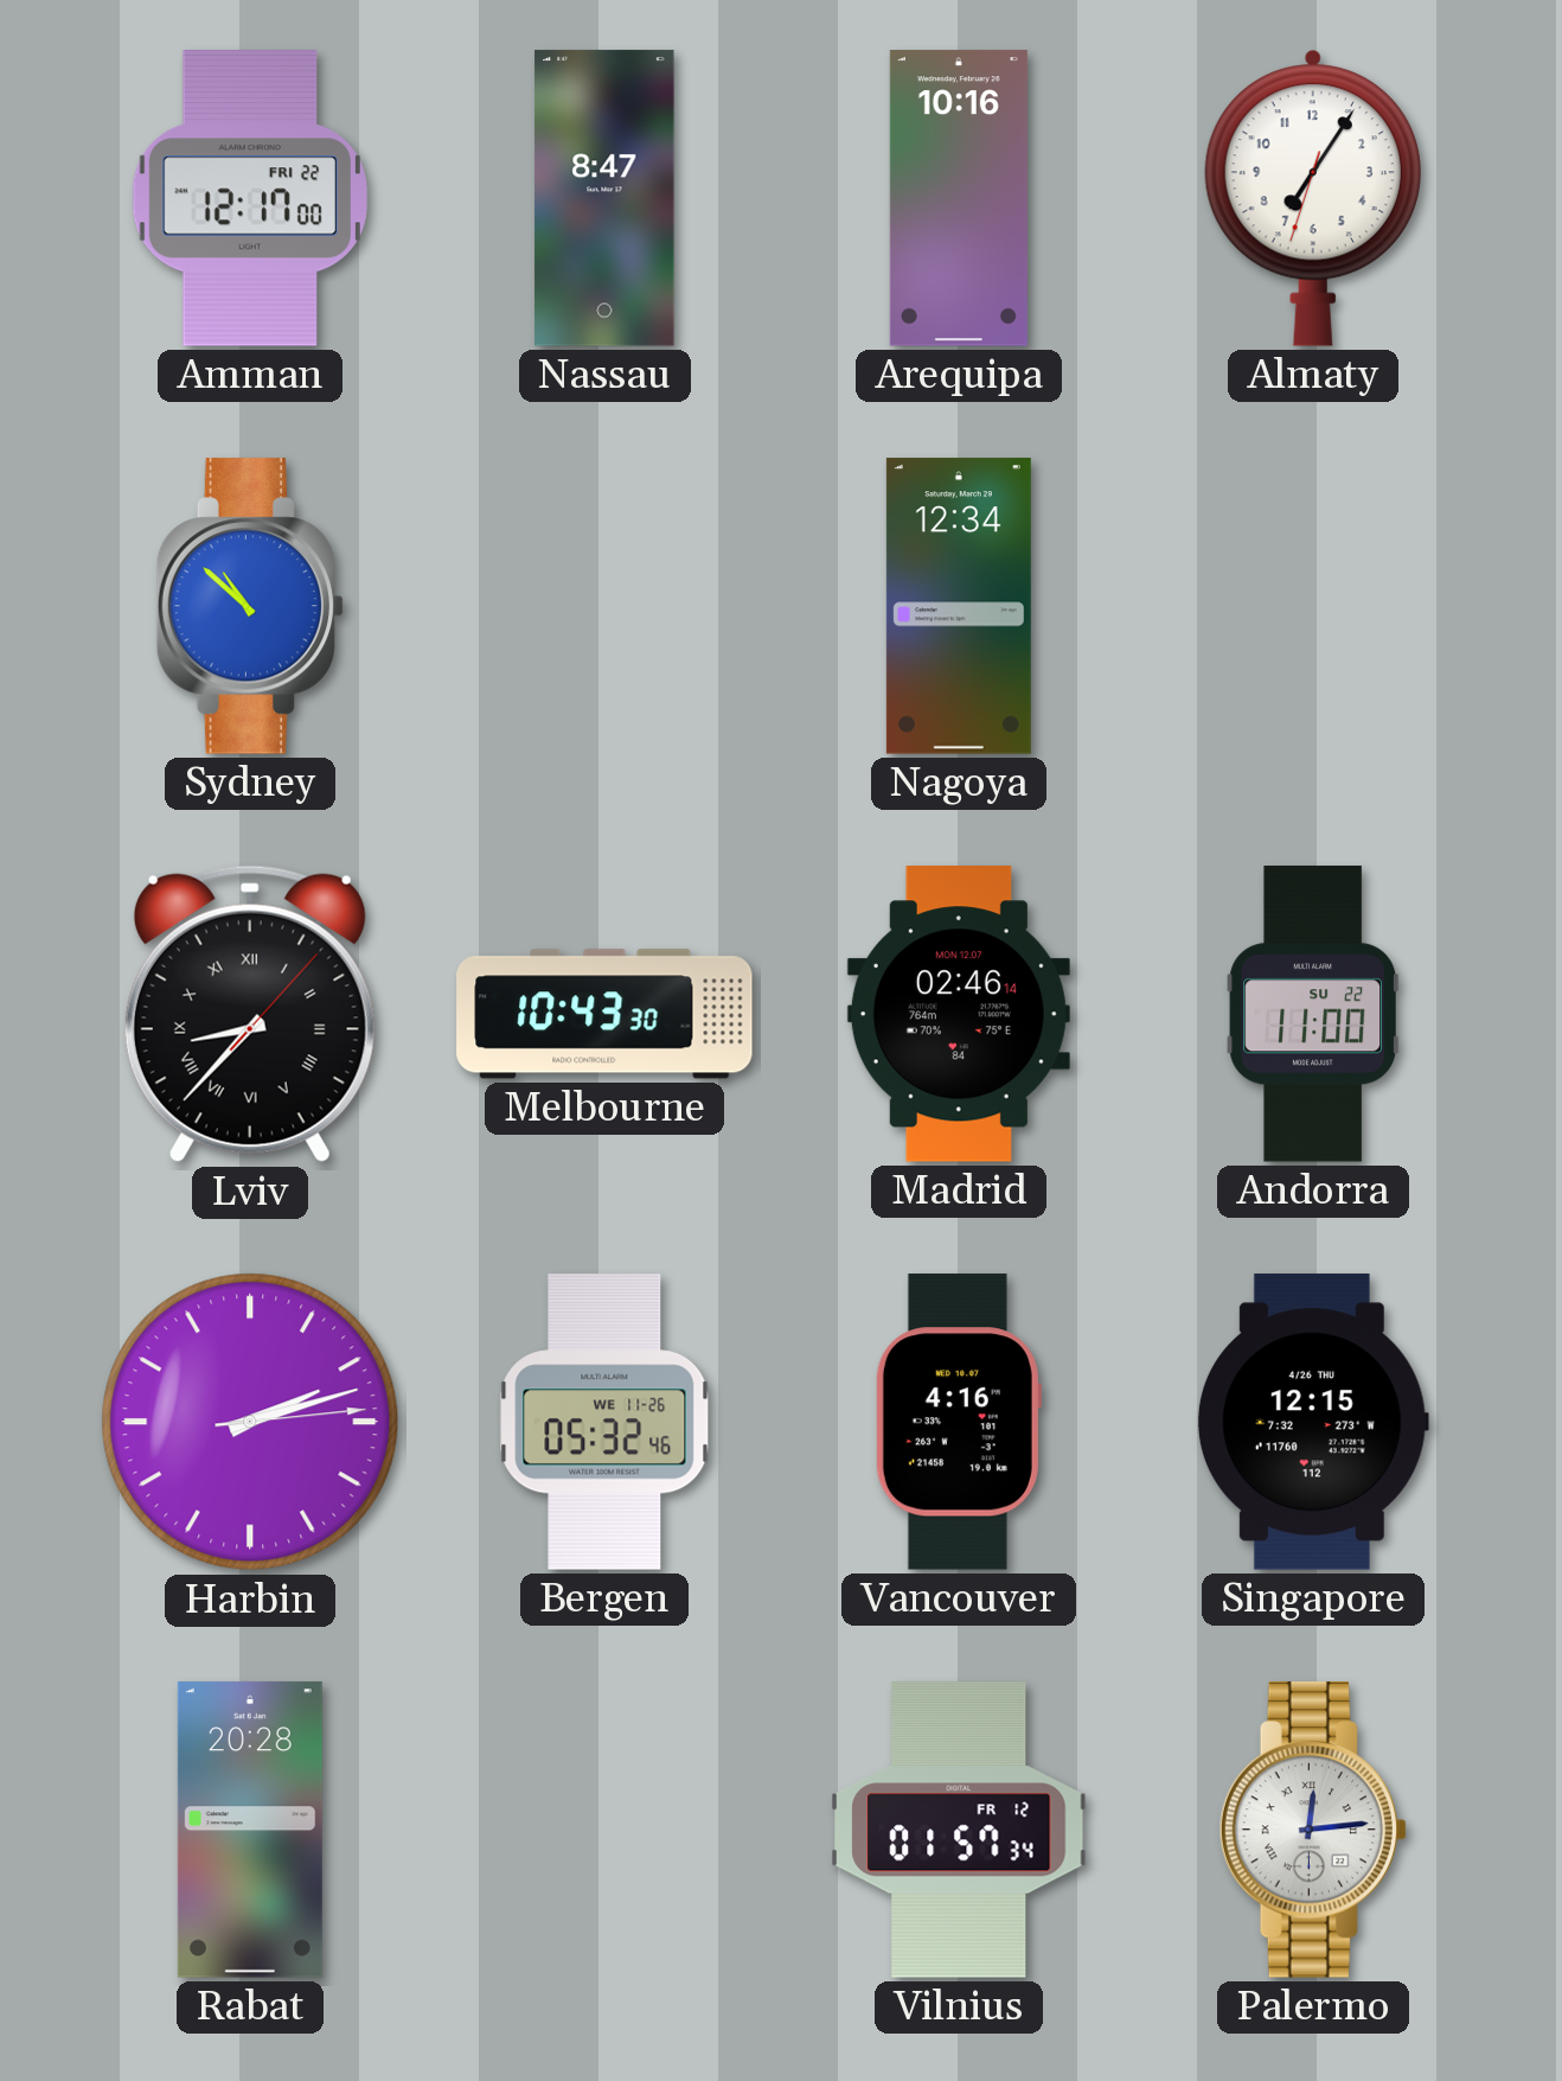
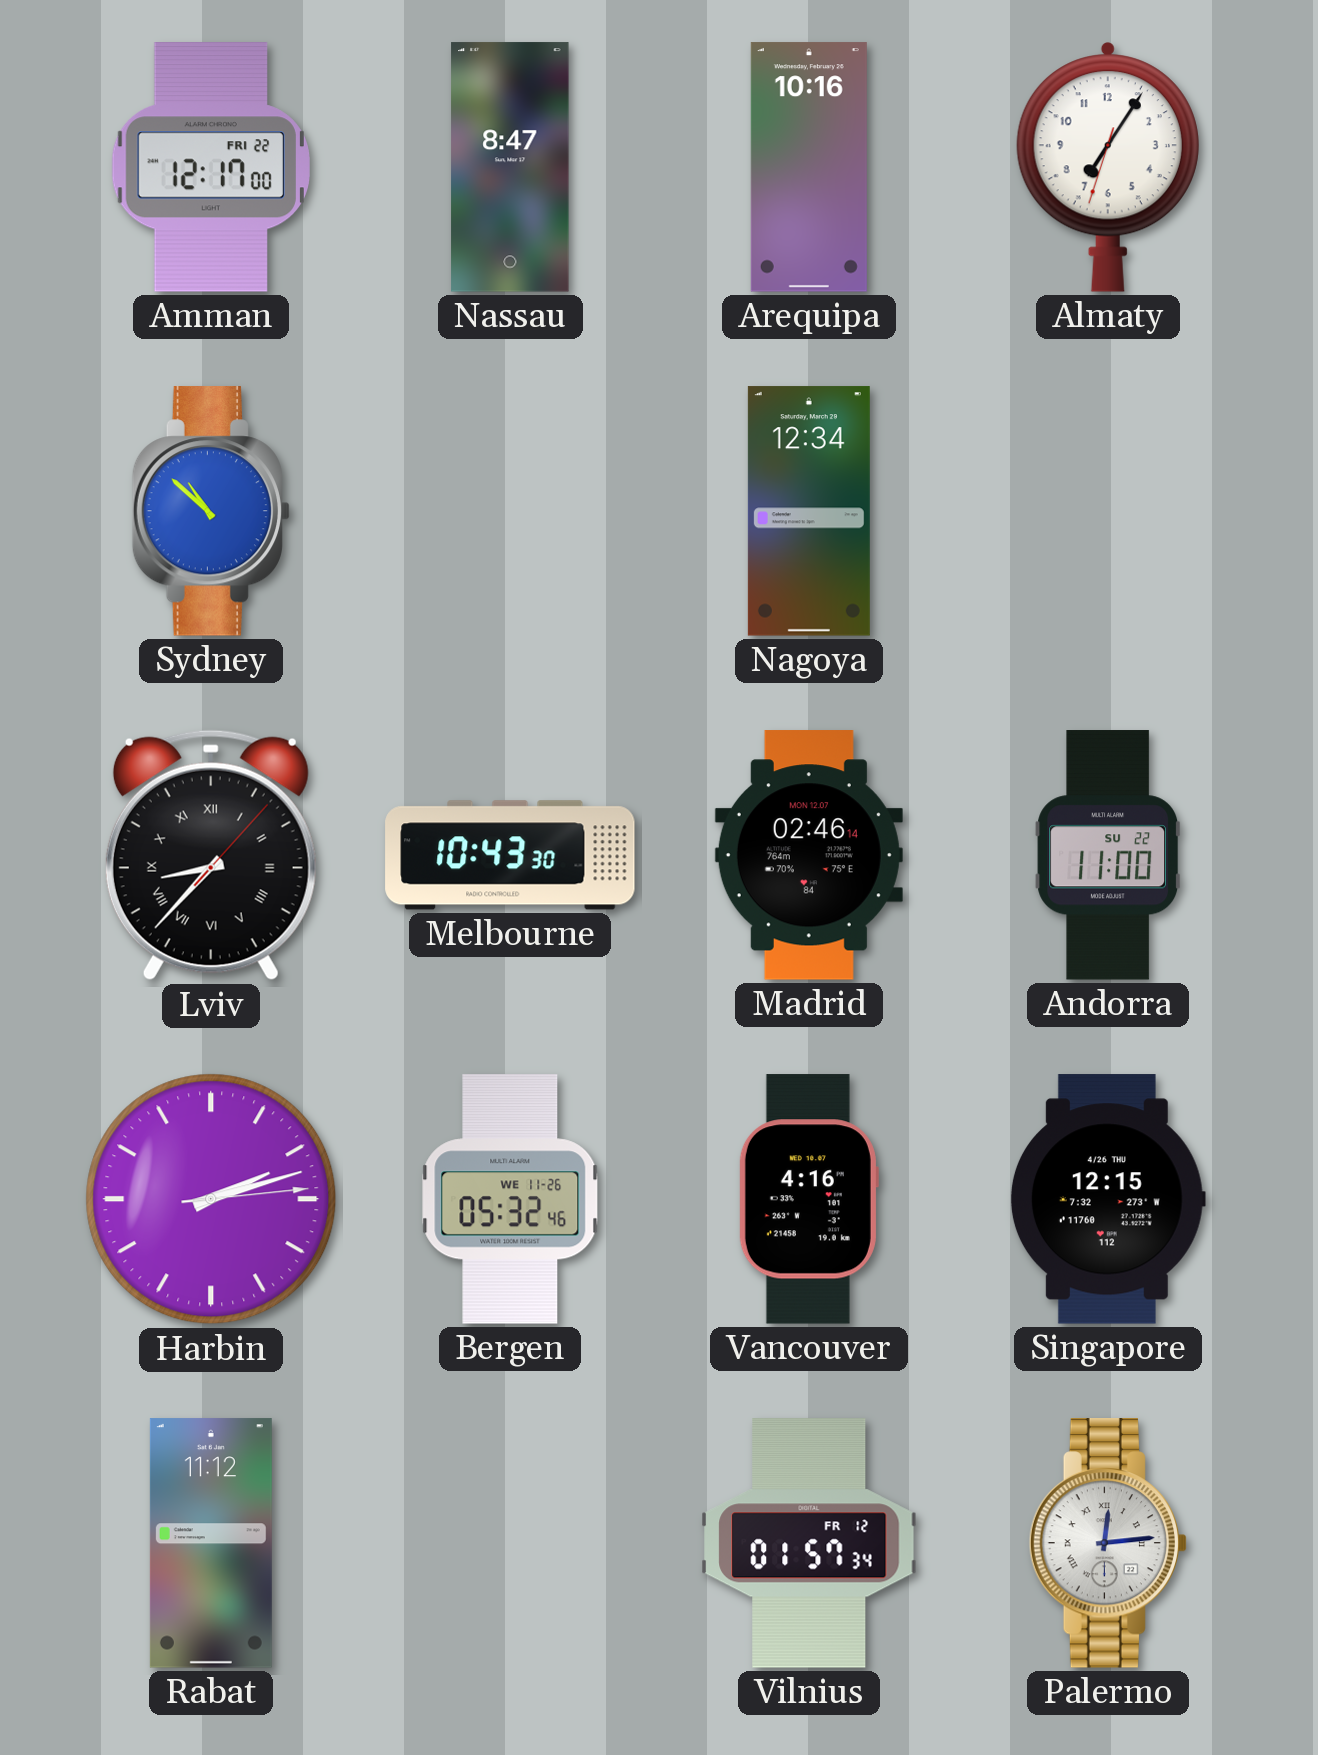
Rabat: 20:28 -> 11:12
